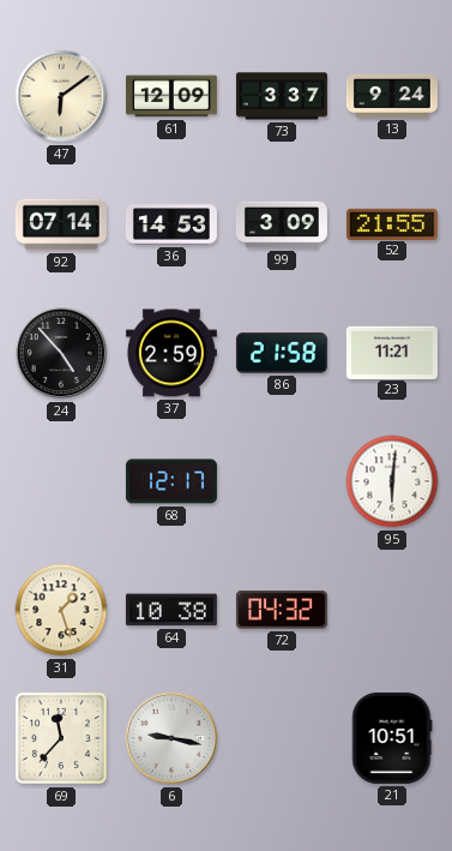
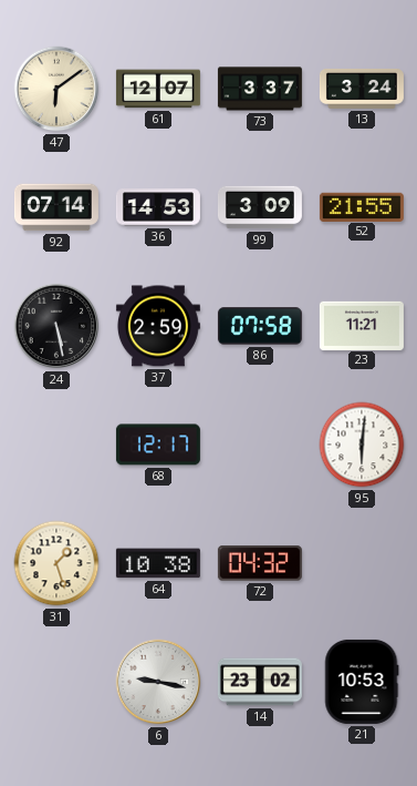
61: 12:09 -> 12:07
13: 9:24 -> 3:24
24: 4:53 -> 5:28
86: 21:58 -> 07:58
69: 11:37 -> none
14: none -> 23:02
21: 10:51 -> 10:53
